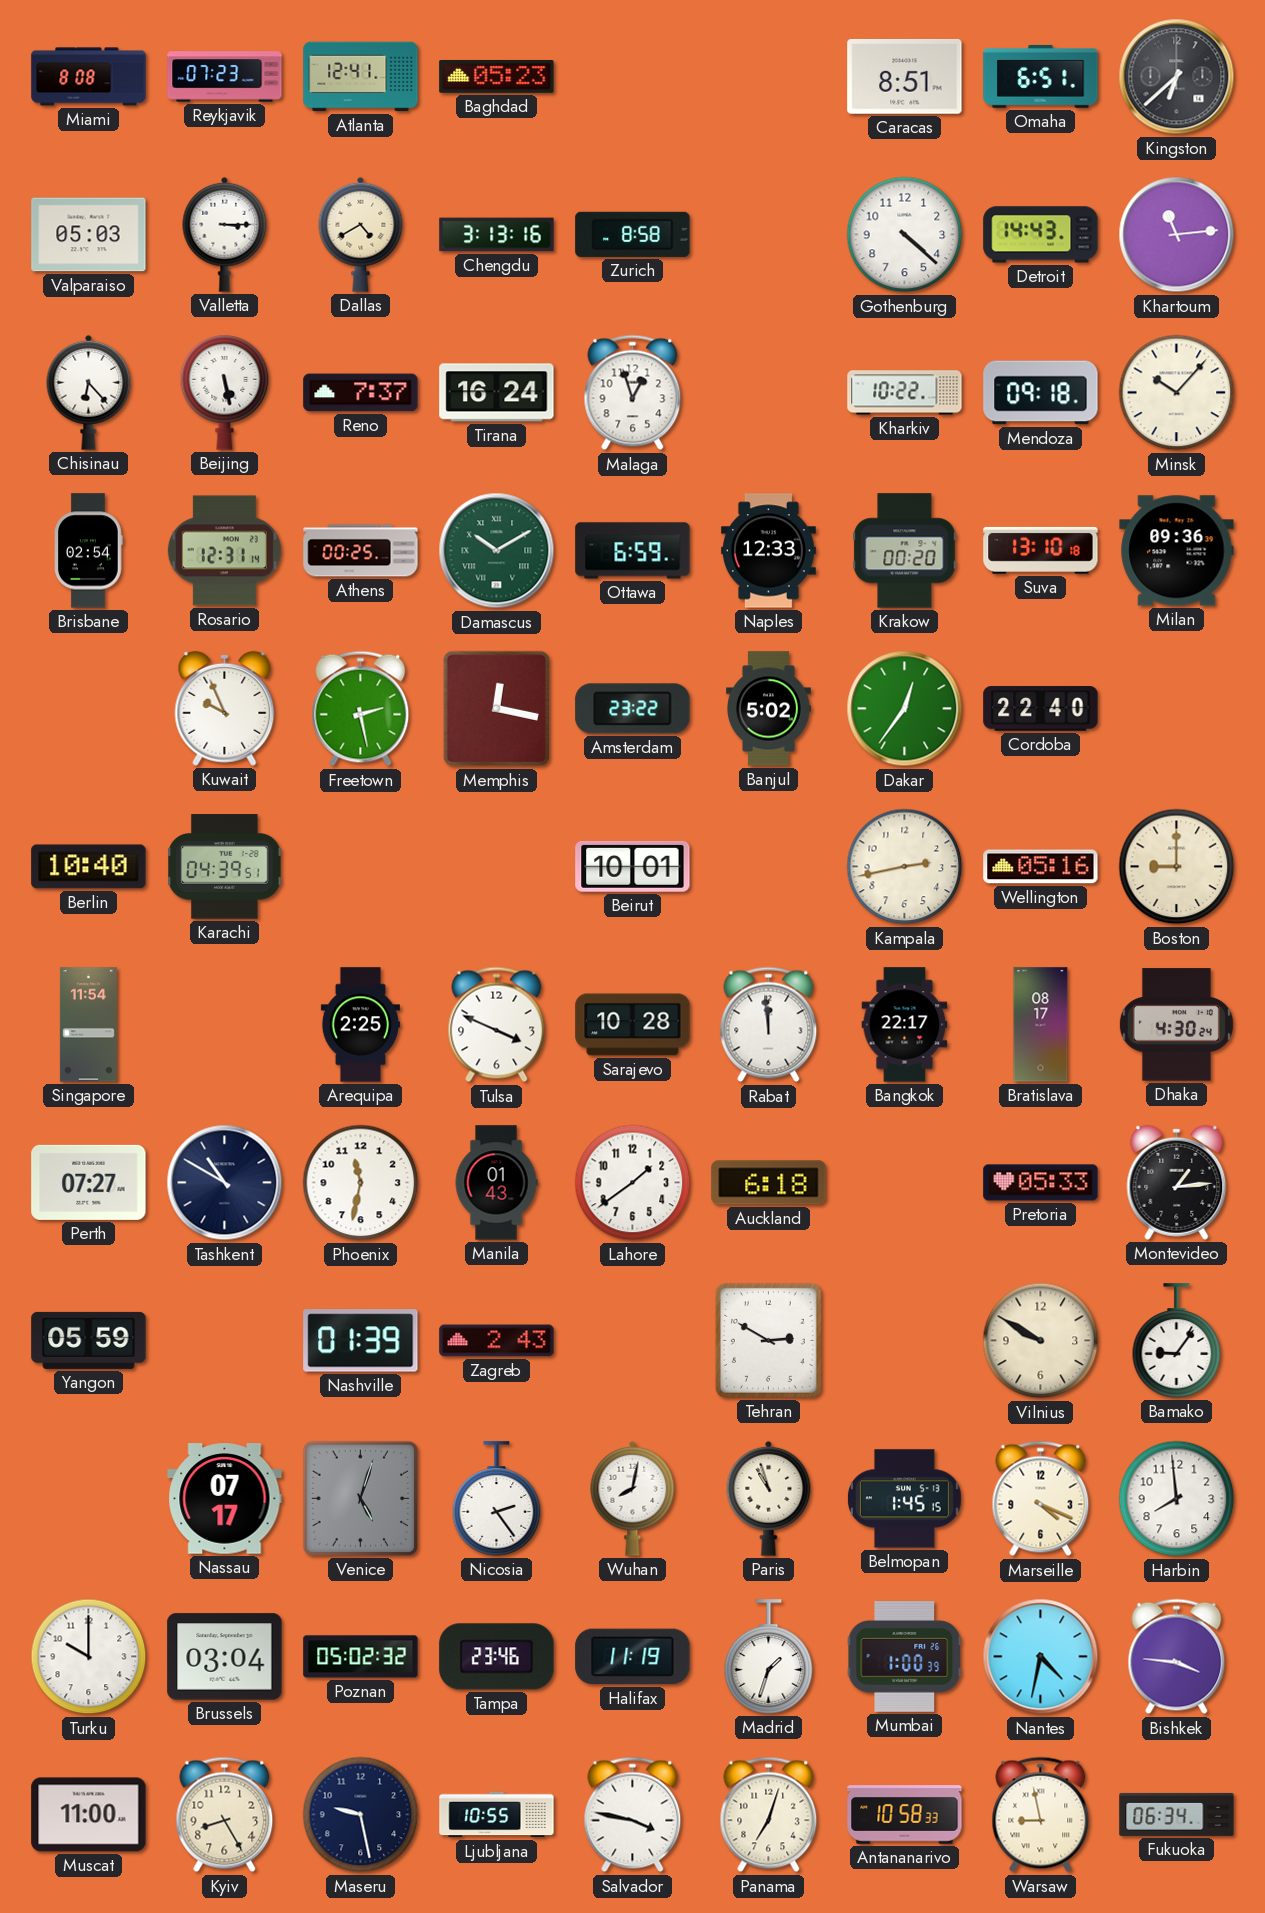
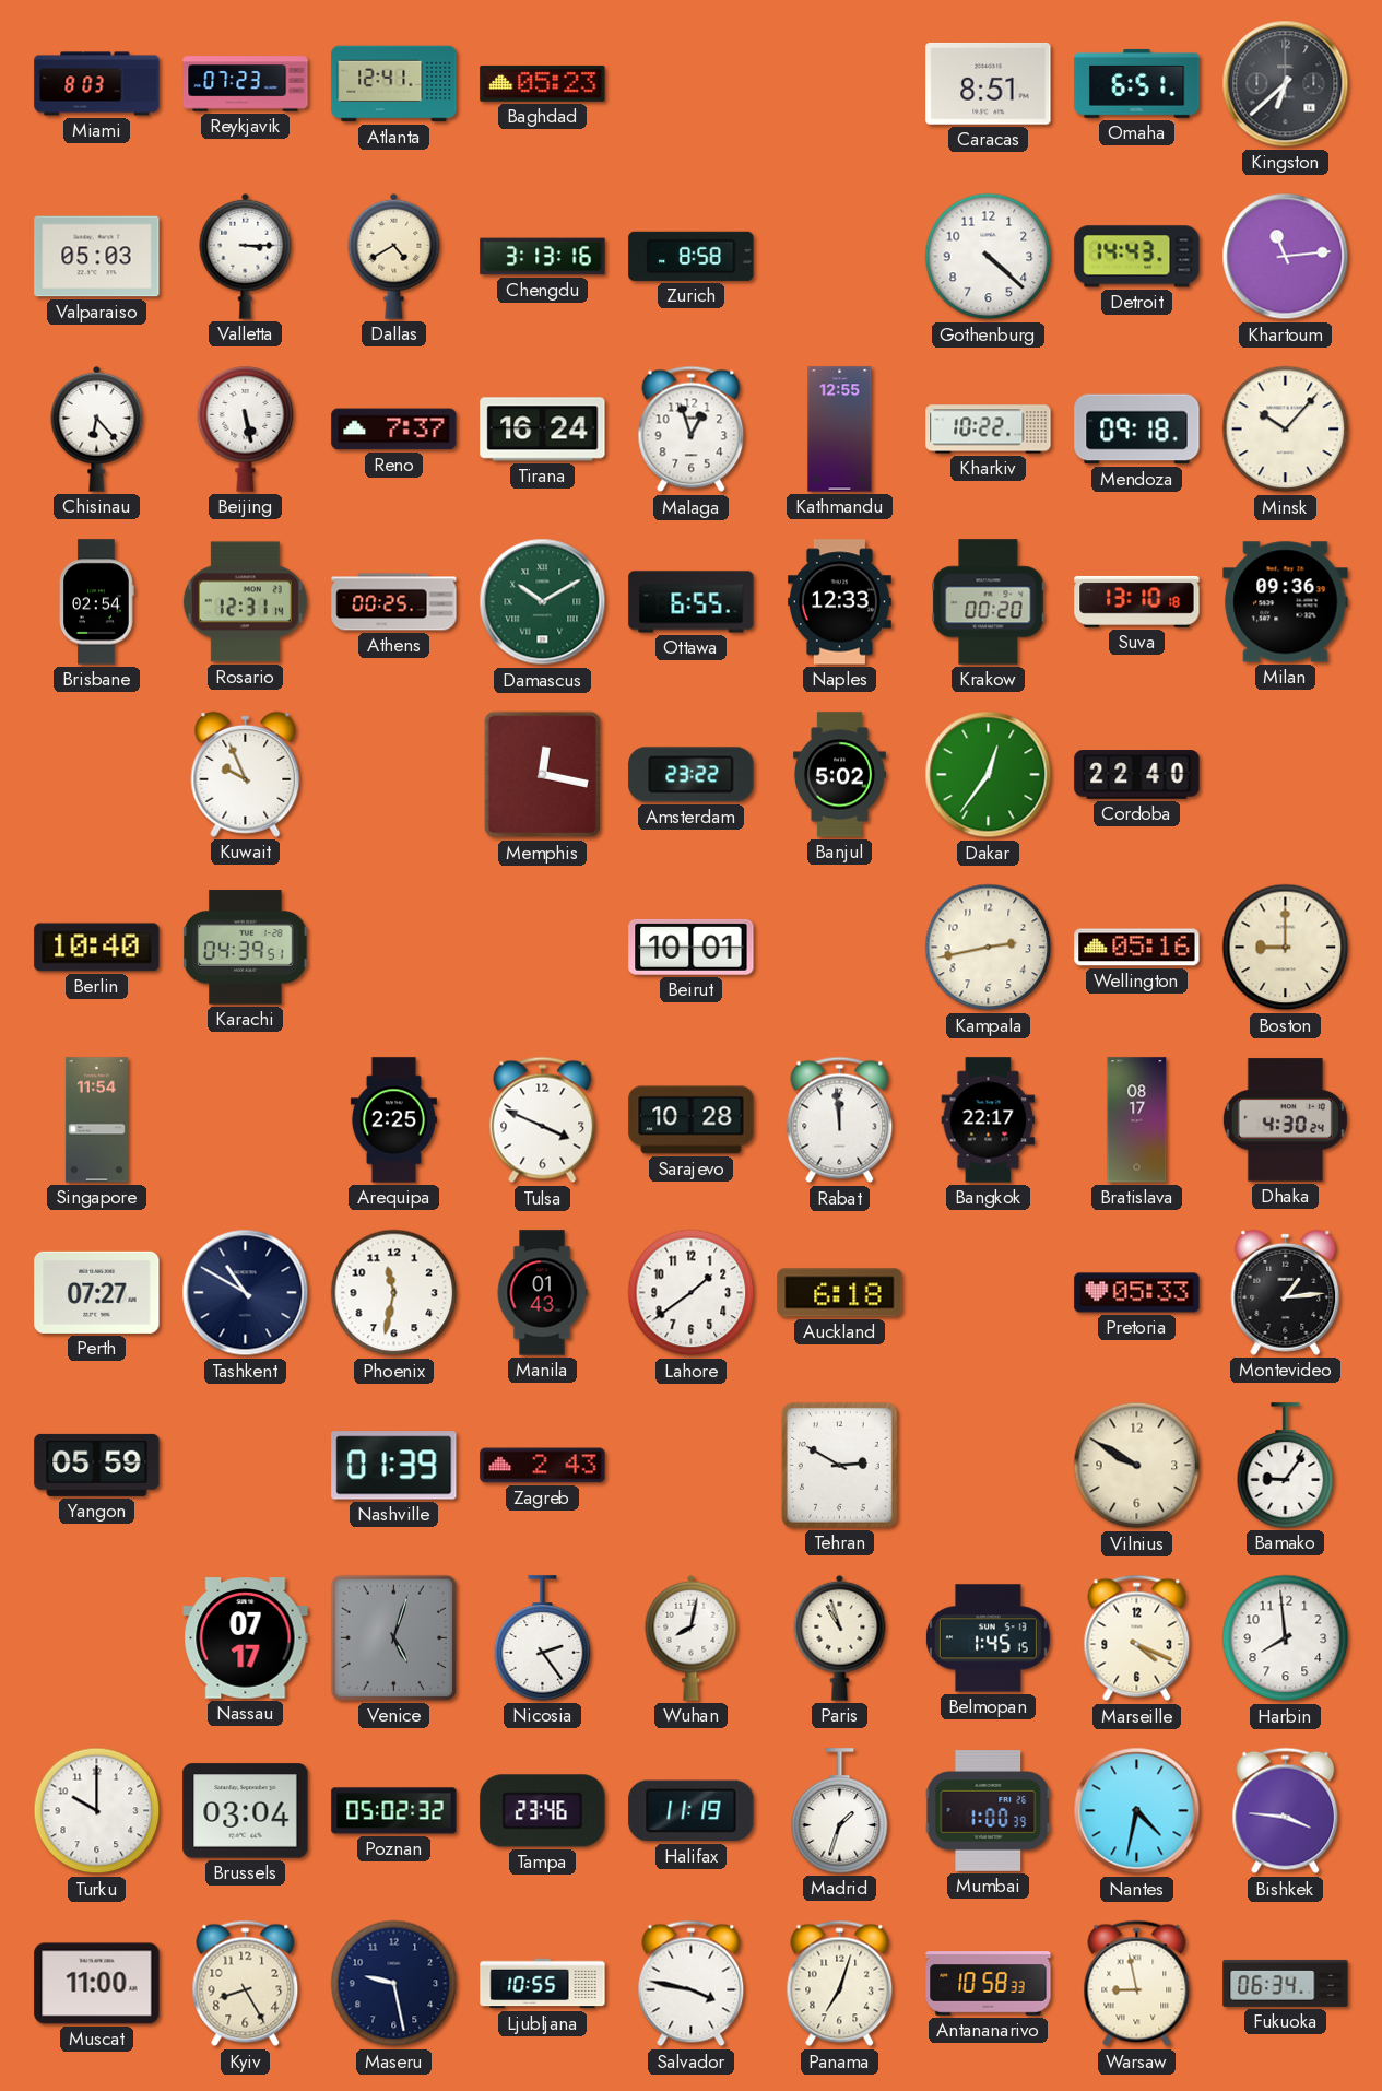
Miami: 8:08 -> 8:03
Kathmandu: none -> 12:55
Ottawa: 6:59 -> 6:55
Freetown: 2:28 -> none
